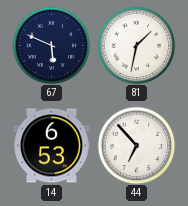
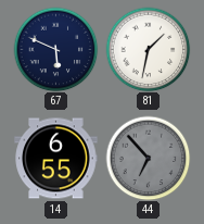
14: 6:53 -> 6:55
44 dial: white -> grey
